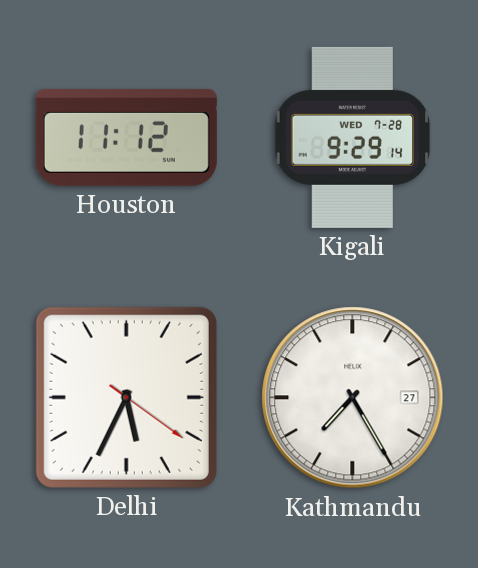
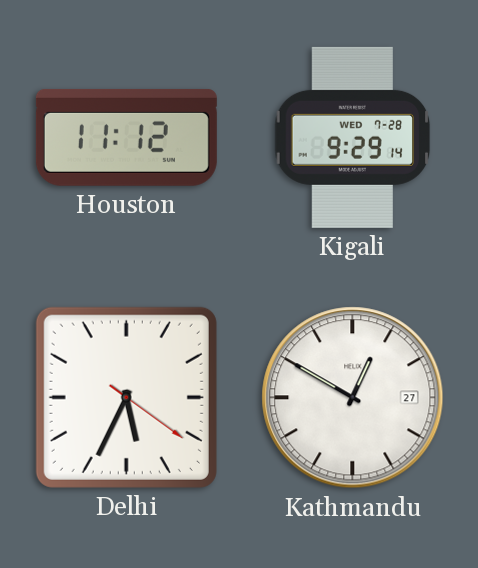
Kathmandu: 7:25 -> 12:50
